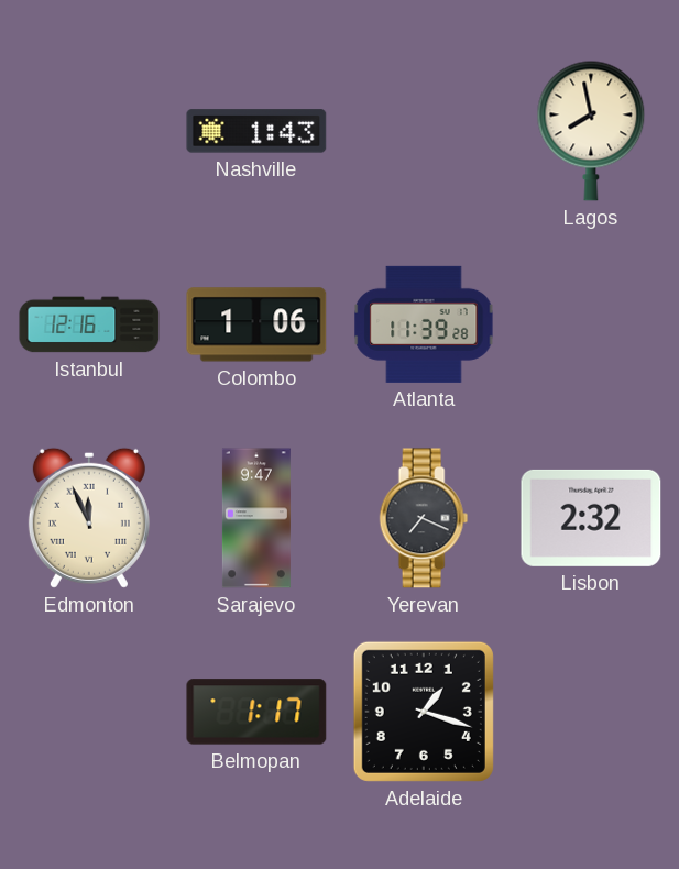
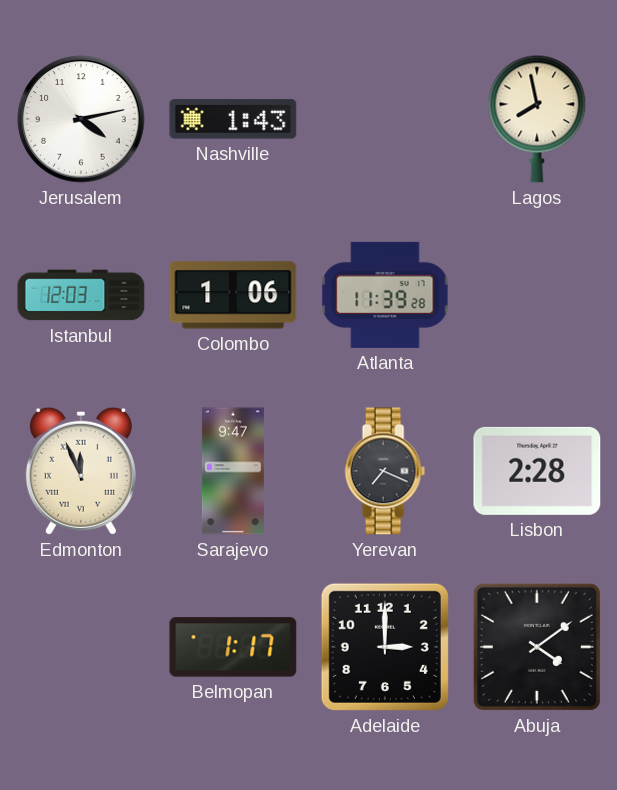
Jerusalem: none -> 4:13
Istanbul: 12:16 -> 12:03
Lisbon: 2:32 -> 2:28
Adelaide: 1:18 -> 3:00
Abuja: none -> 4:09
